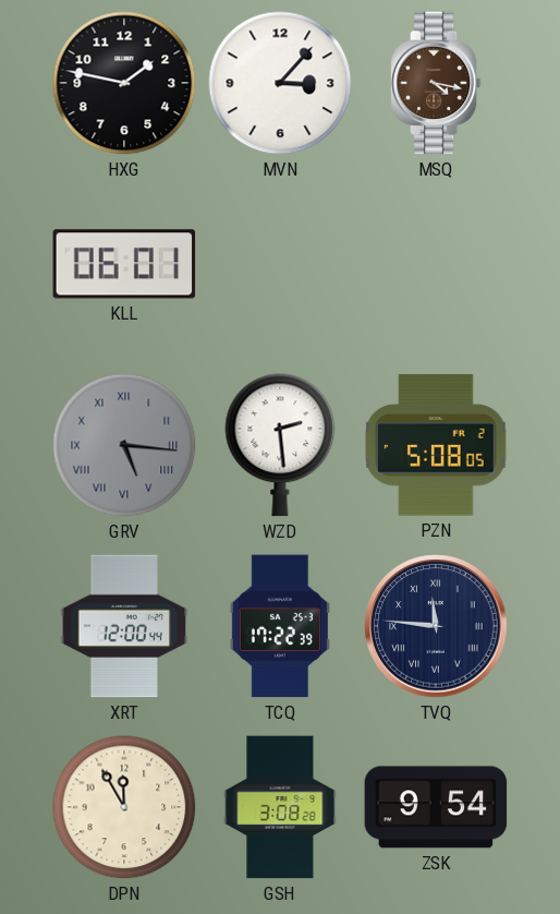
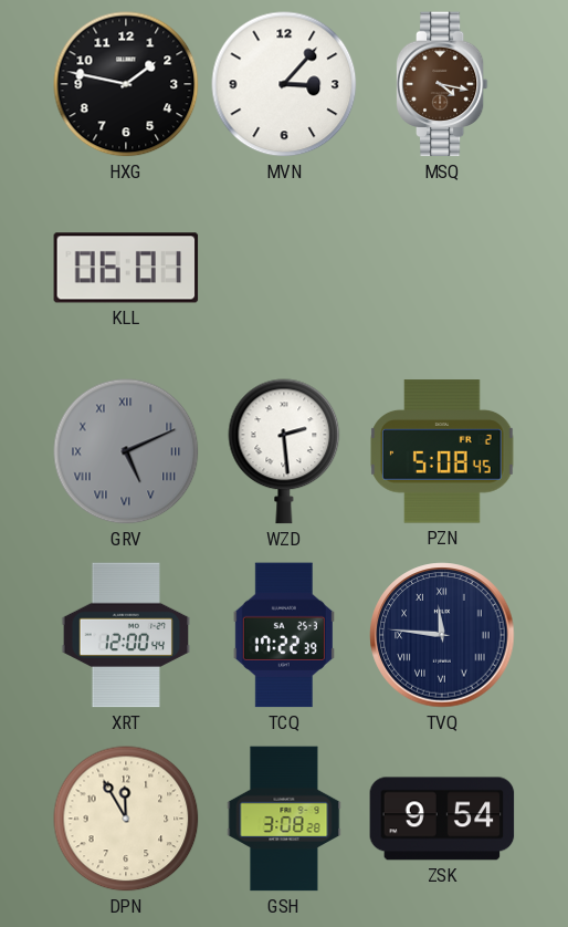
GRV: 5:16 -> 5:11
PZN: 5:08:05 -> 5:08:45
